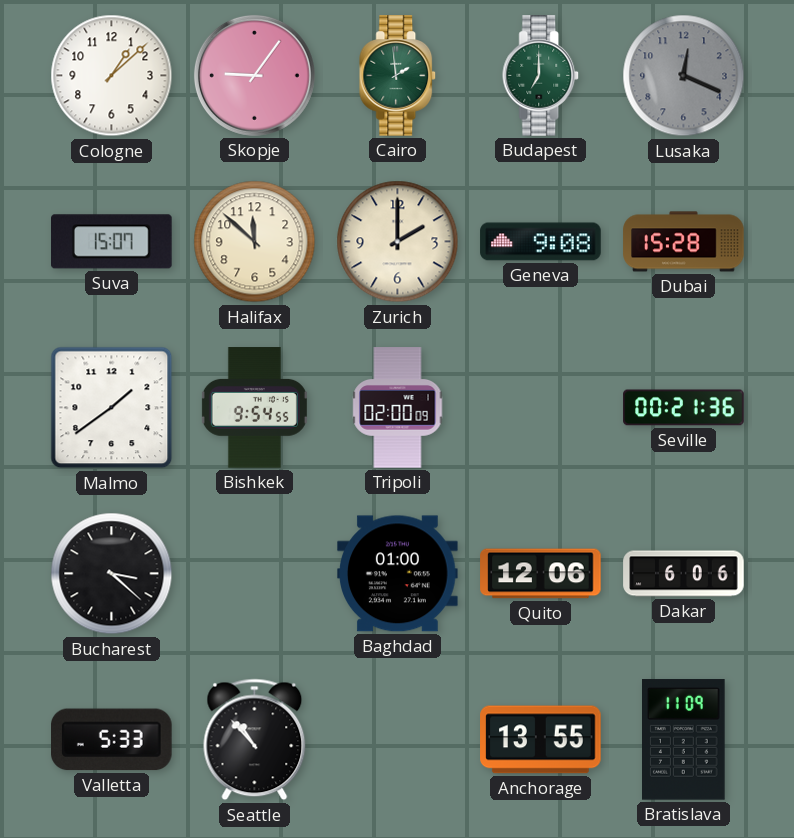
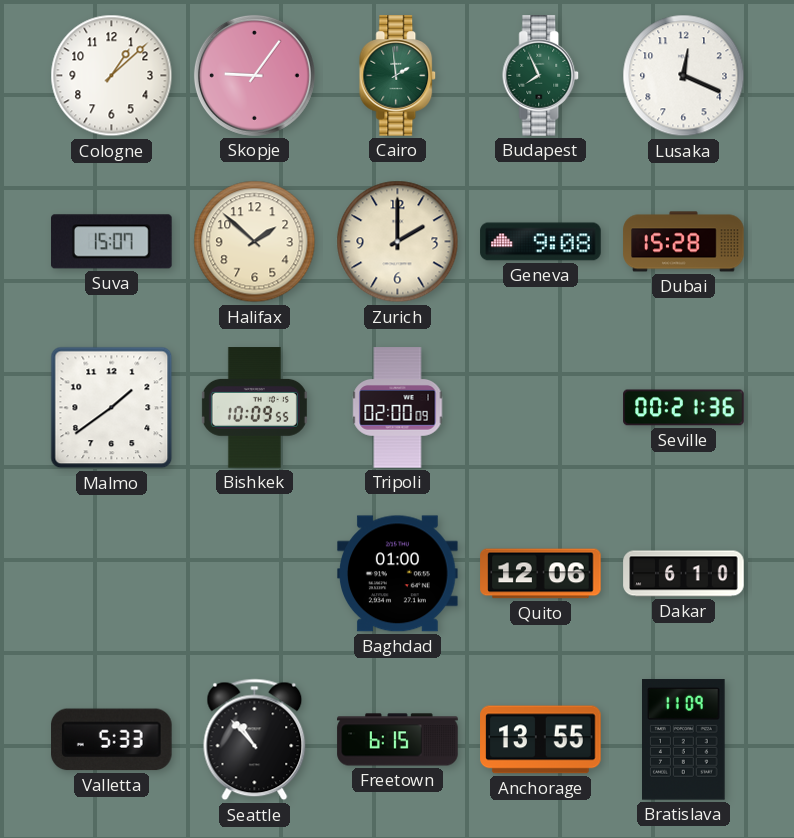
Budapest: 7:00 -> 7:56
Lusaka dial: grey -> white
Halifax: 11:52 -> 1:52
Bishkek: 9:54 -> 10:09
Bucharest: 3:22 -> none
Dakar: 6:06 -> 6:10
Freetown: none -> 6:15
